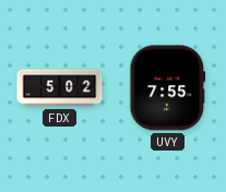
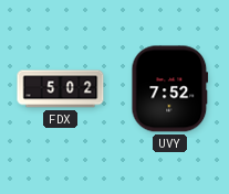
UVY: 7:55 -> 7:52
